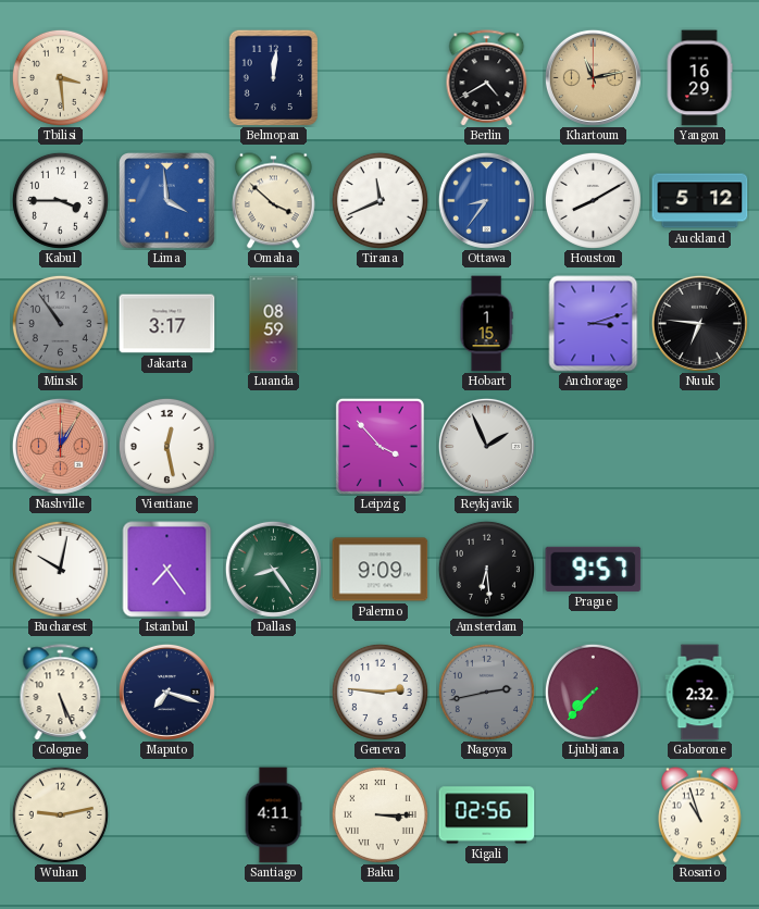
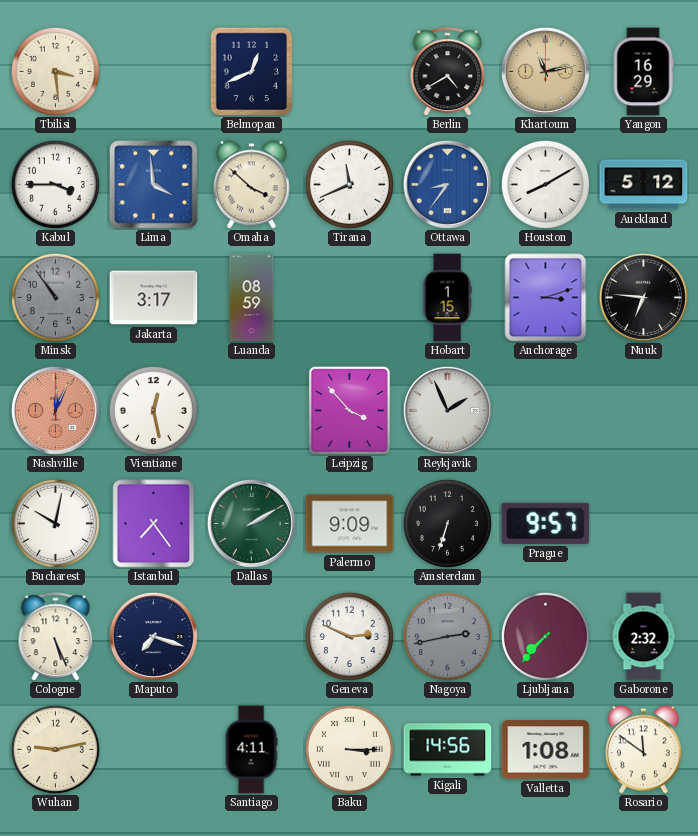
Belmopan: 12:01 -> 12:41
Nashville: 12:05 -> 12:04
Dallas: 8:24 -> 2:10
Amsterdam: 6:29 -> 6:33
Geneva: 2:46 -> 2:49
Kigali: 02:56 -> 14:56
Valletta: none -> 1:08
Rosario: 10:57 -> 11:51
